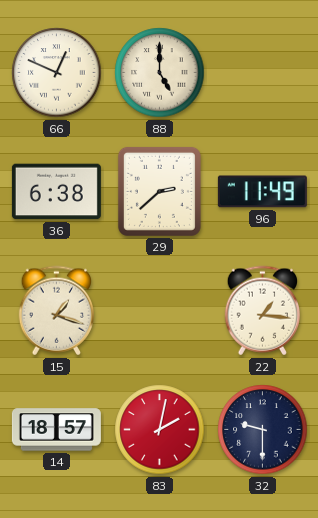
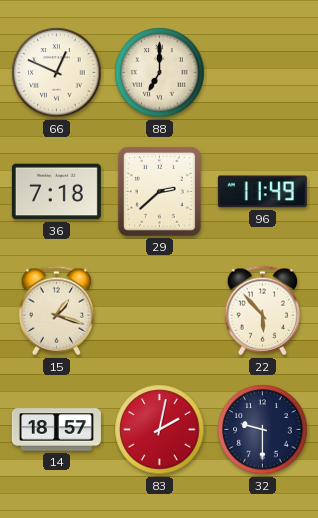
88: 5:00 -> 7:00
36: 6:38 -> 7:18
22: 1:16 -> 5:53
